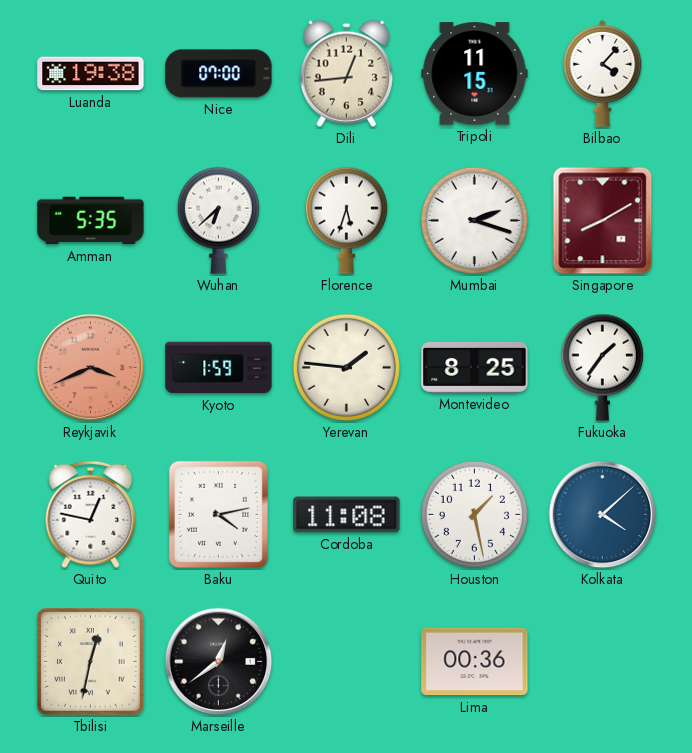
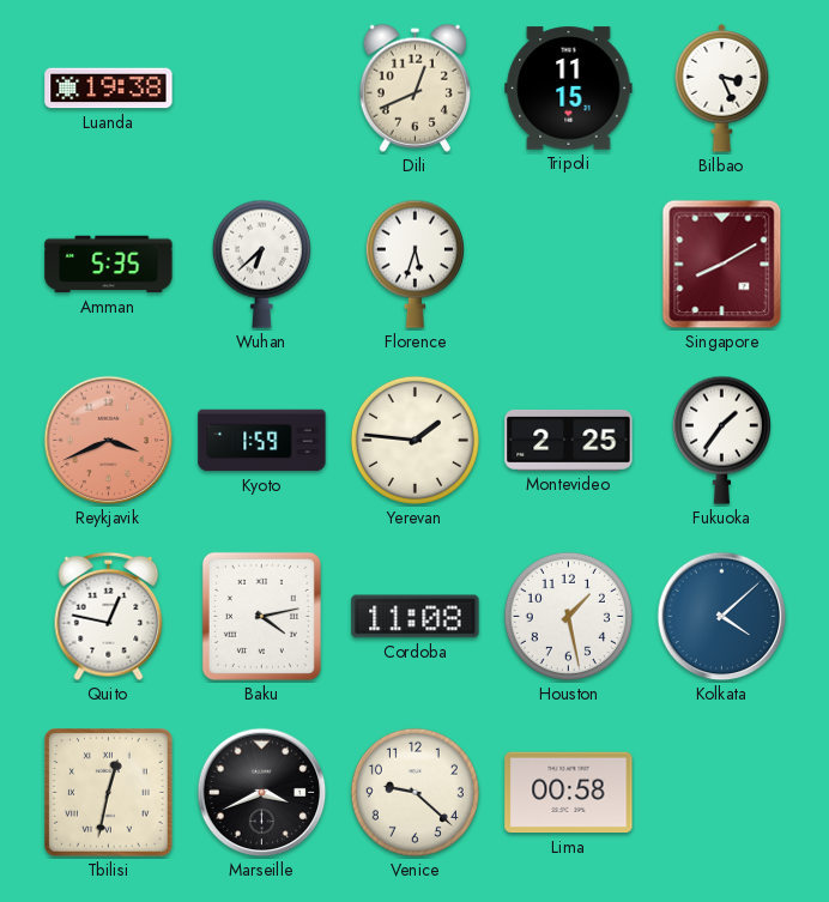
Nice: 07:00 -> none
Dili: 12:44 -> 12:41
Bilbao: 4:07 -> 3:26
Mumbai: 2:18 -> none
Montevideo: 8:25 -> 2:25
Marseille: 12:39 -> 3:41
Venice: none -> 9:22
Lima: 00:36 -> 00:58
